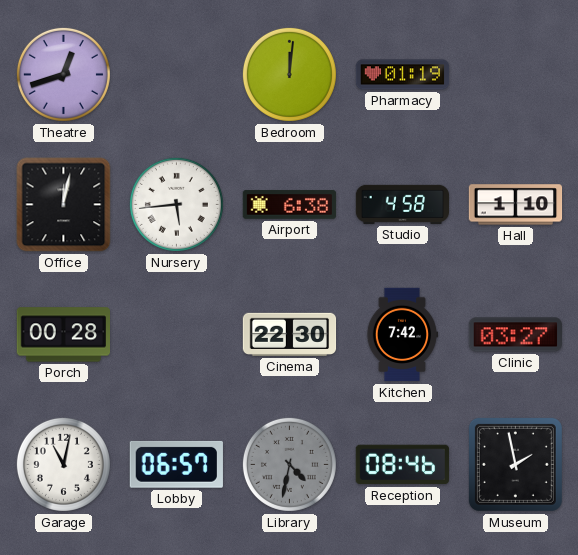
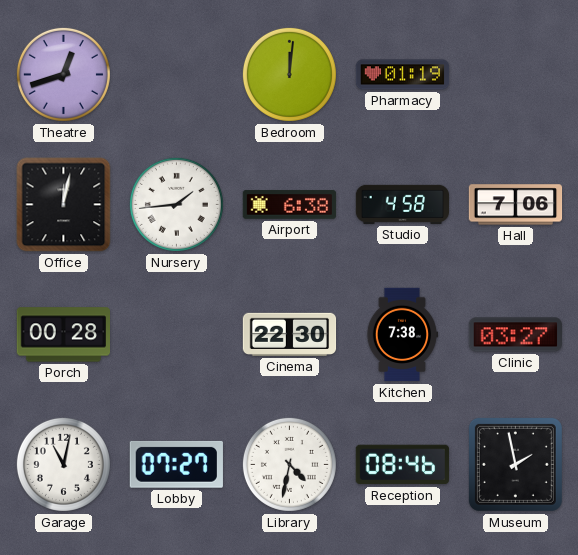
Nursery: 5:44 -> 1:44
Hall: 1:10 -> 7:06
Kitchen: 7:42 -> 7:38
Lobby: 06:57 -> 07:27
Library dial: grey -> white
